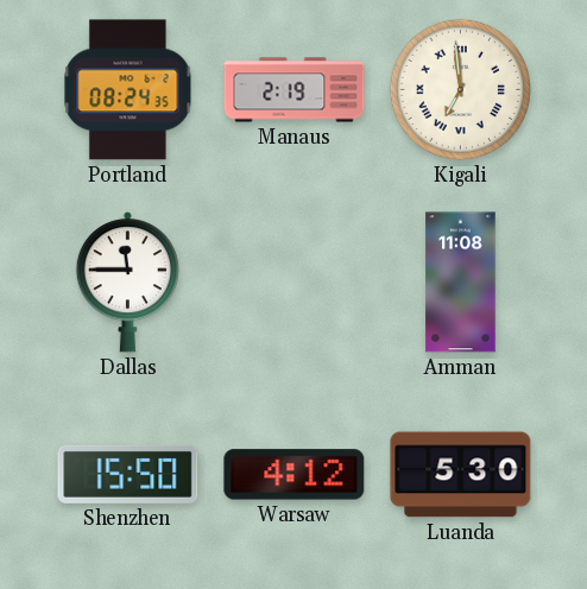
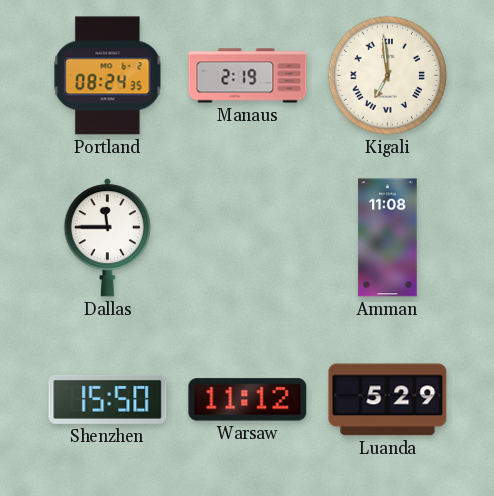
Warsaw: 4:12 -> 11:12
Luanda: 5:30 -> 5:29
